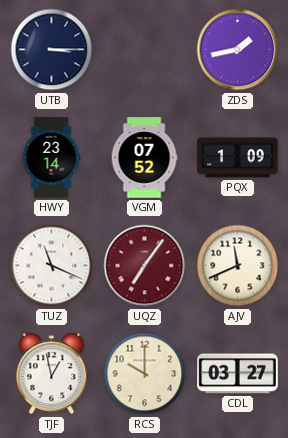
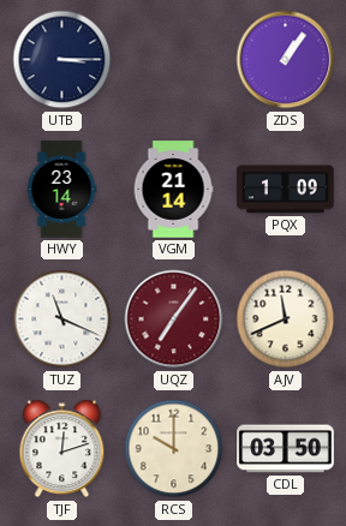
ZDS: 1:43 -> 1:06
VGM: 07:52 -> 21:14
TJF: 12:58 -> 12:12
CDL: 03:27 -> 03:50
